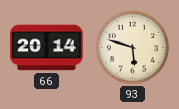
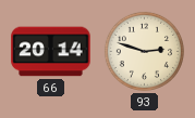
93: 5:48 -> 2:48
